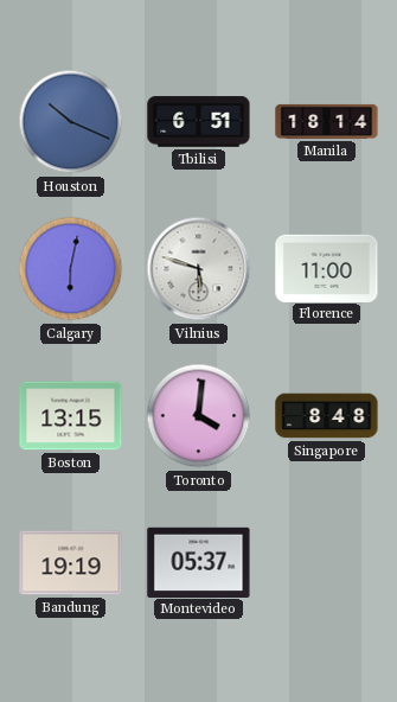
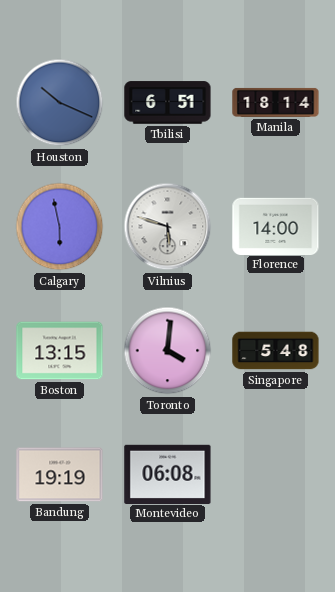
Calgary: 6:02 -> 5:58
Florence: 11:00 -> 14:00
Singapore: 8:48 -> 5:48
Montevideo: 05:37 -> 06:08
